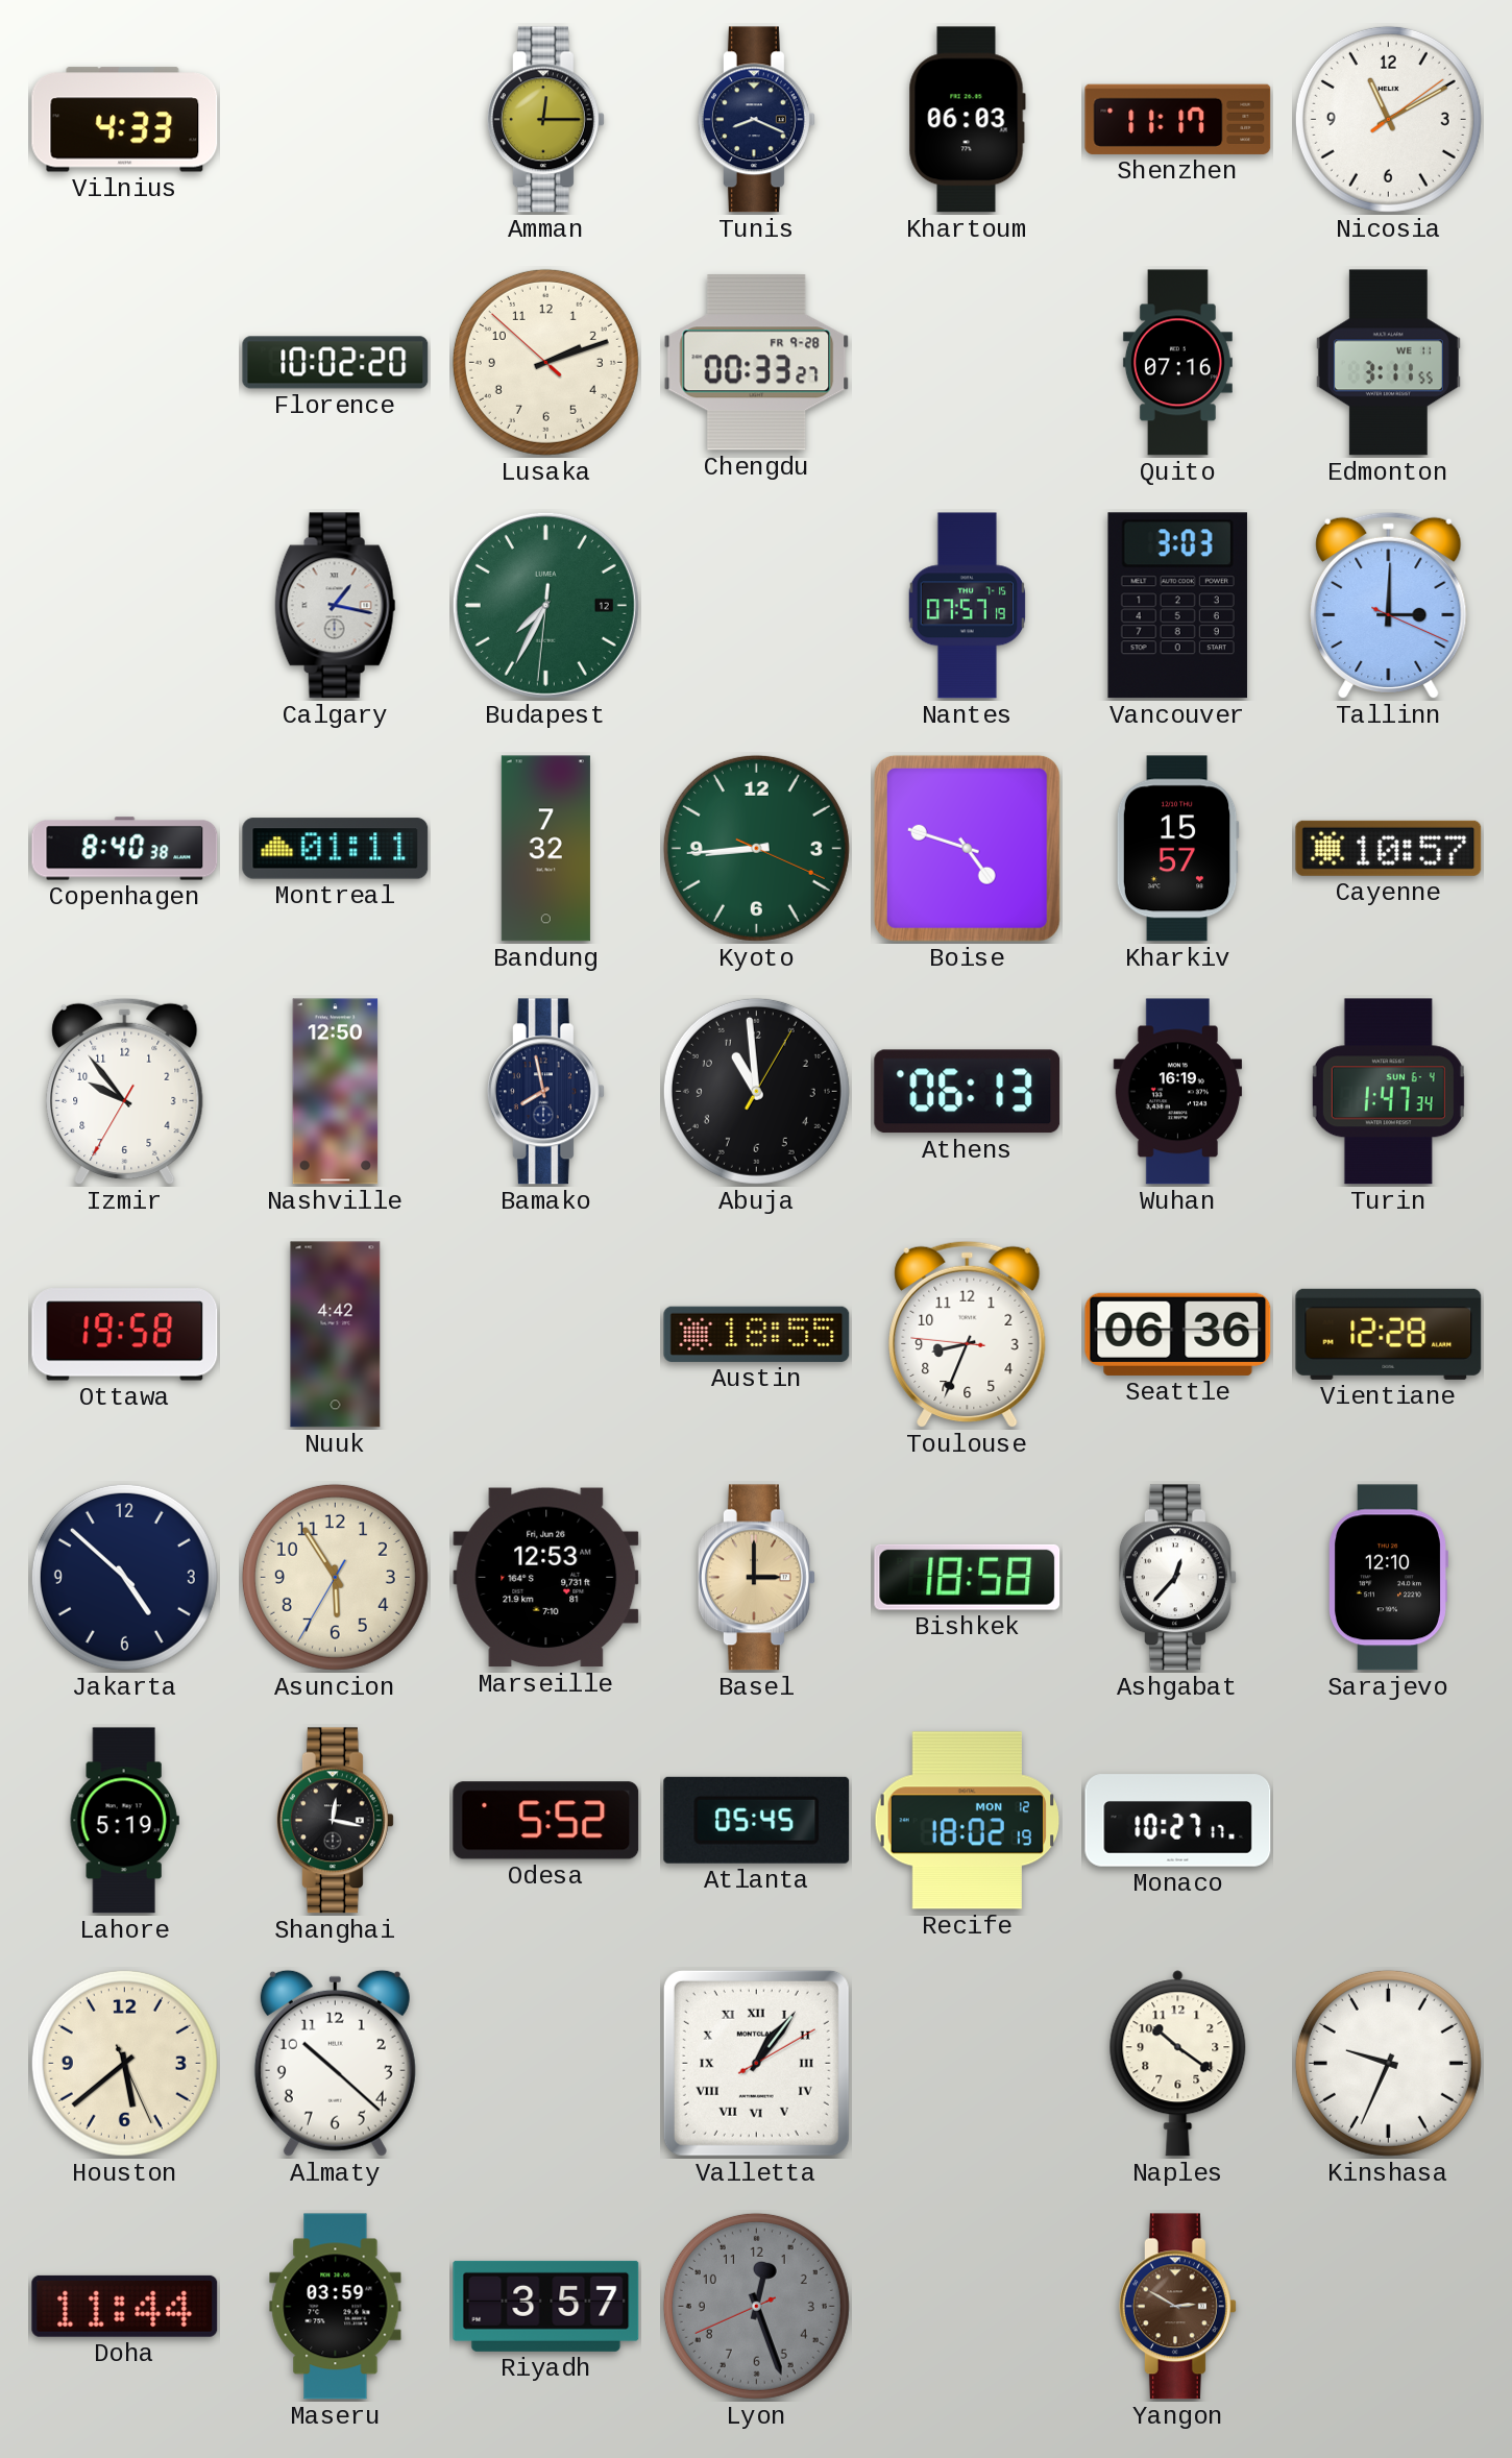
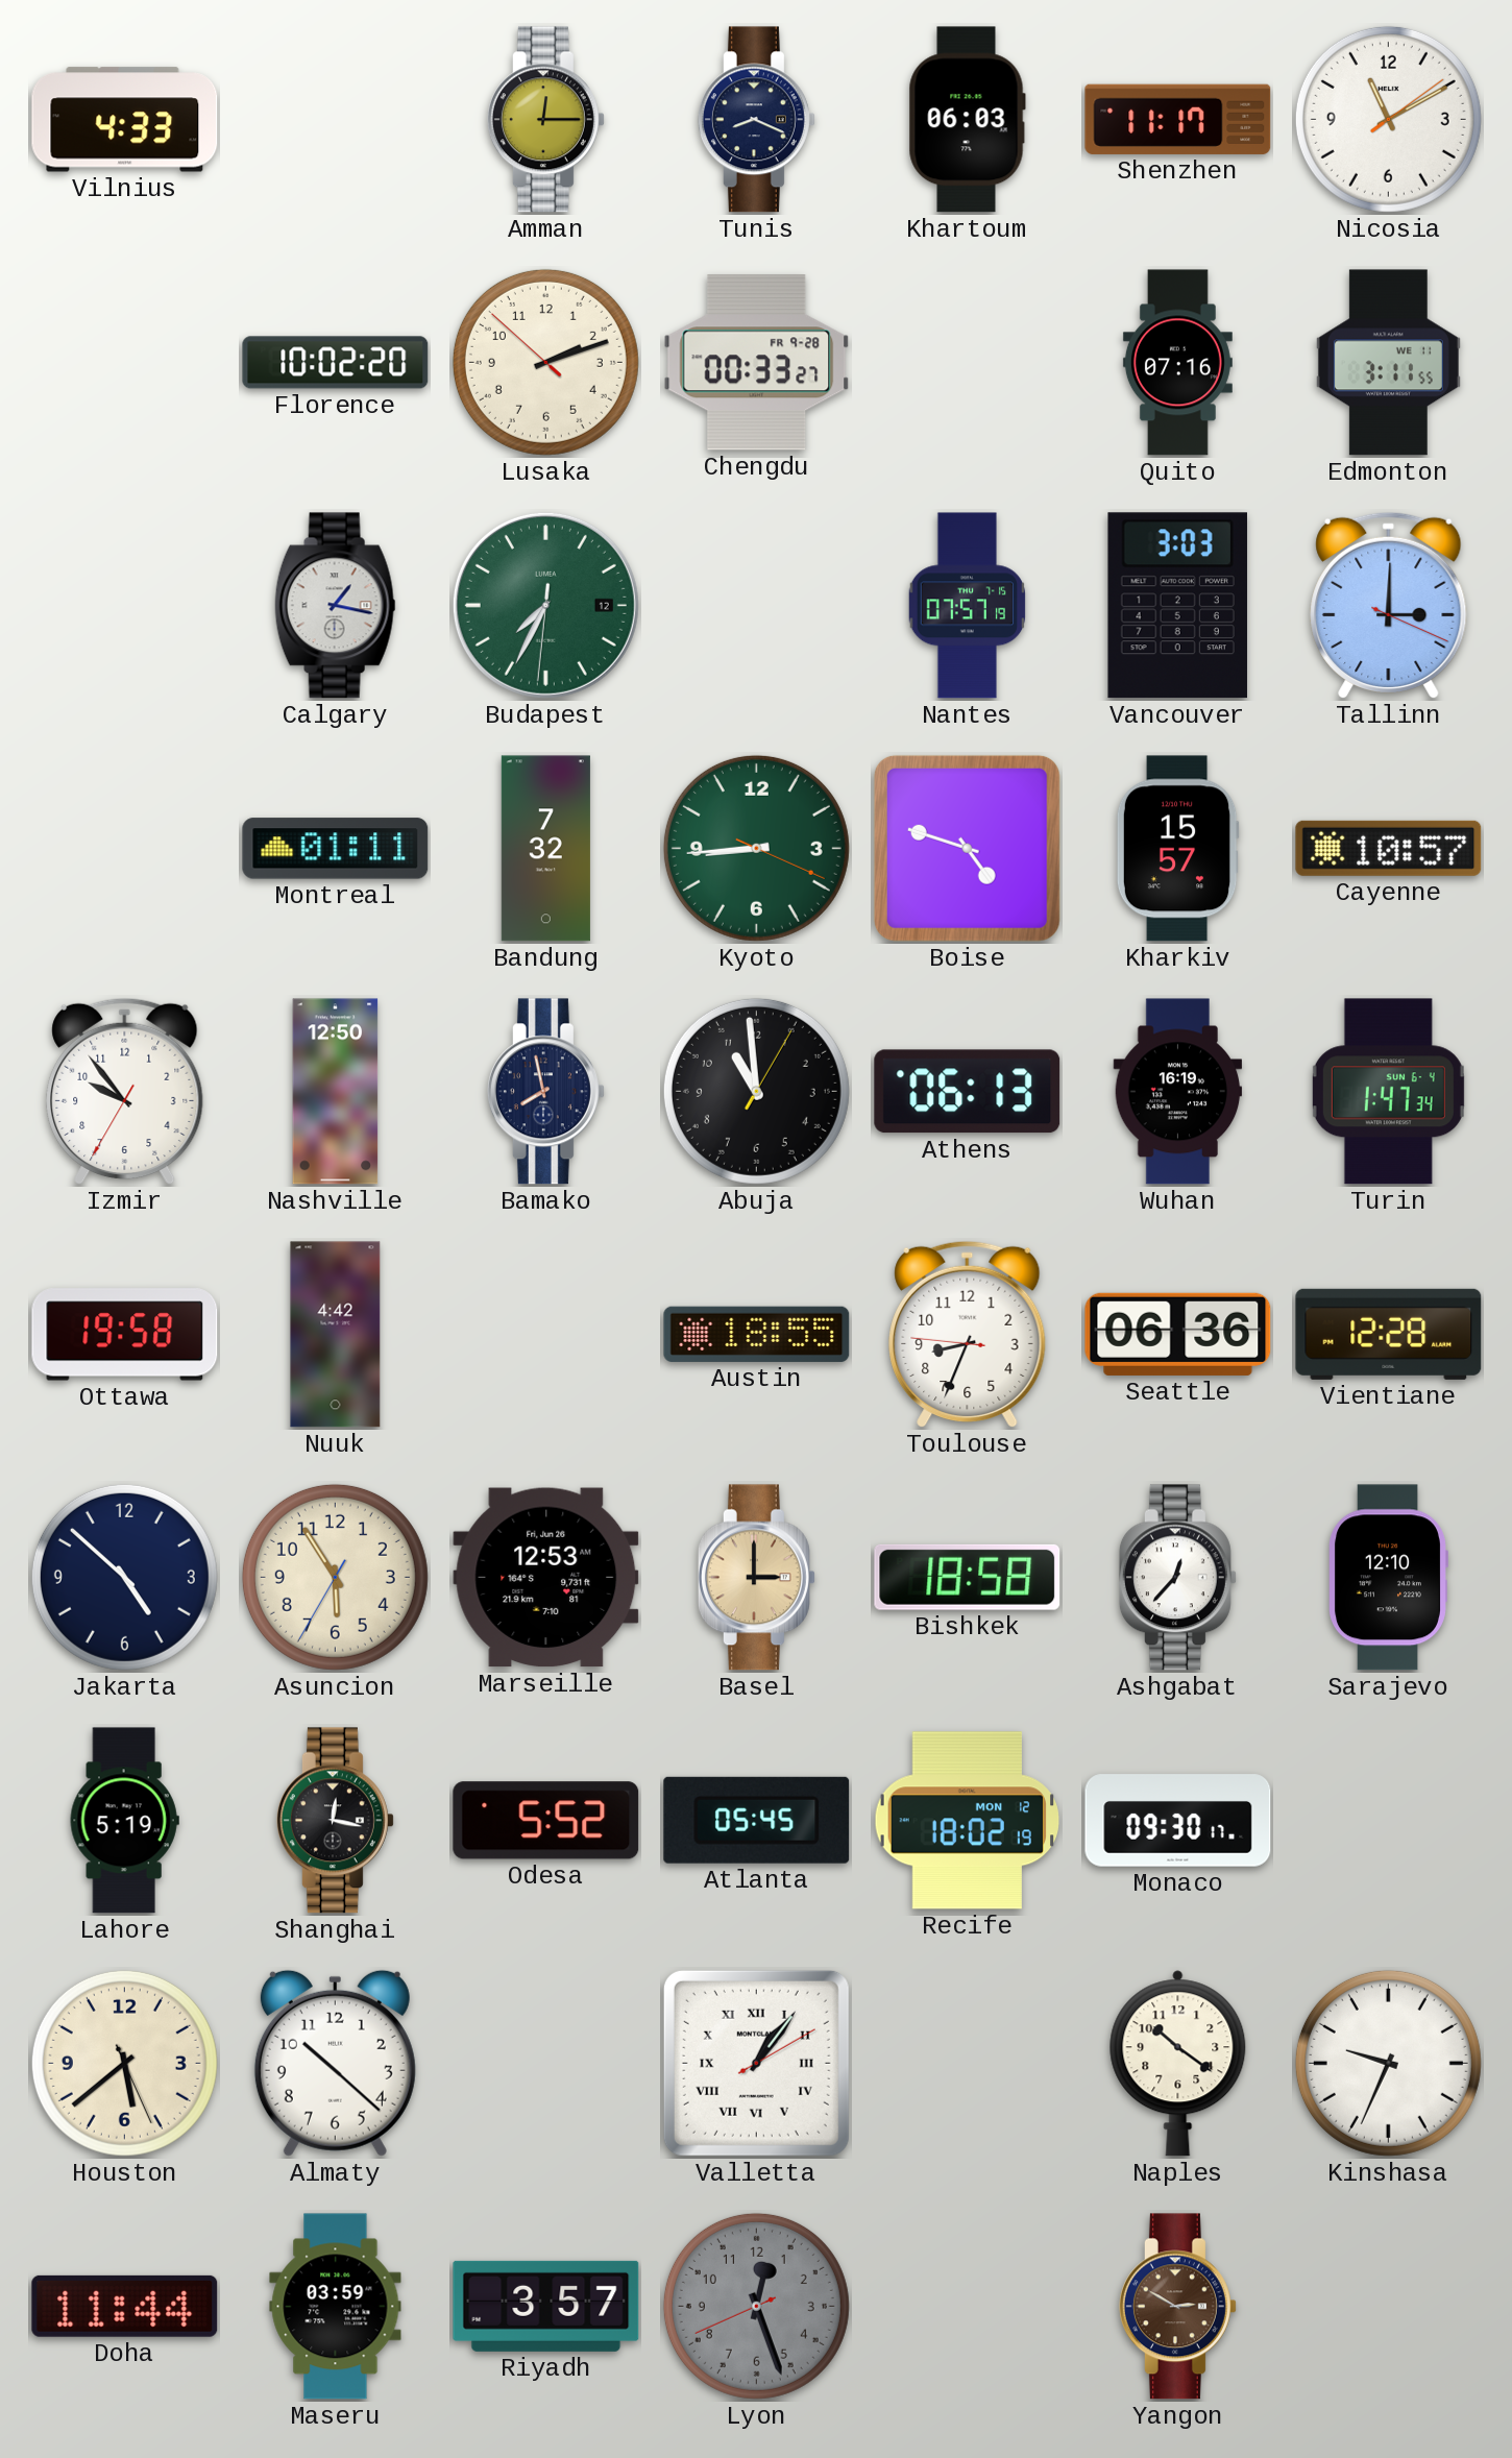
Copenhagen: 8:40 -> none
Monaco: 10:27 -> 09:30
